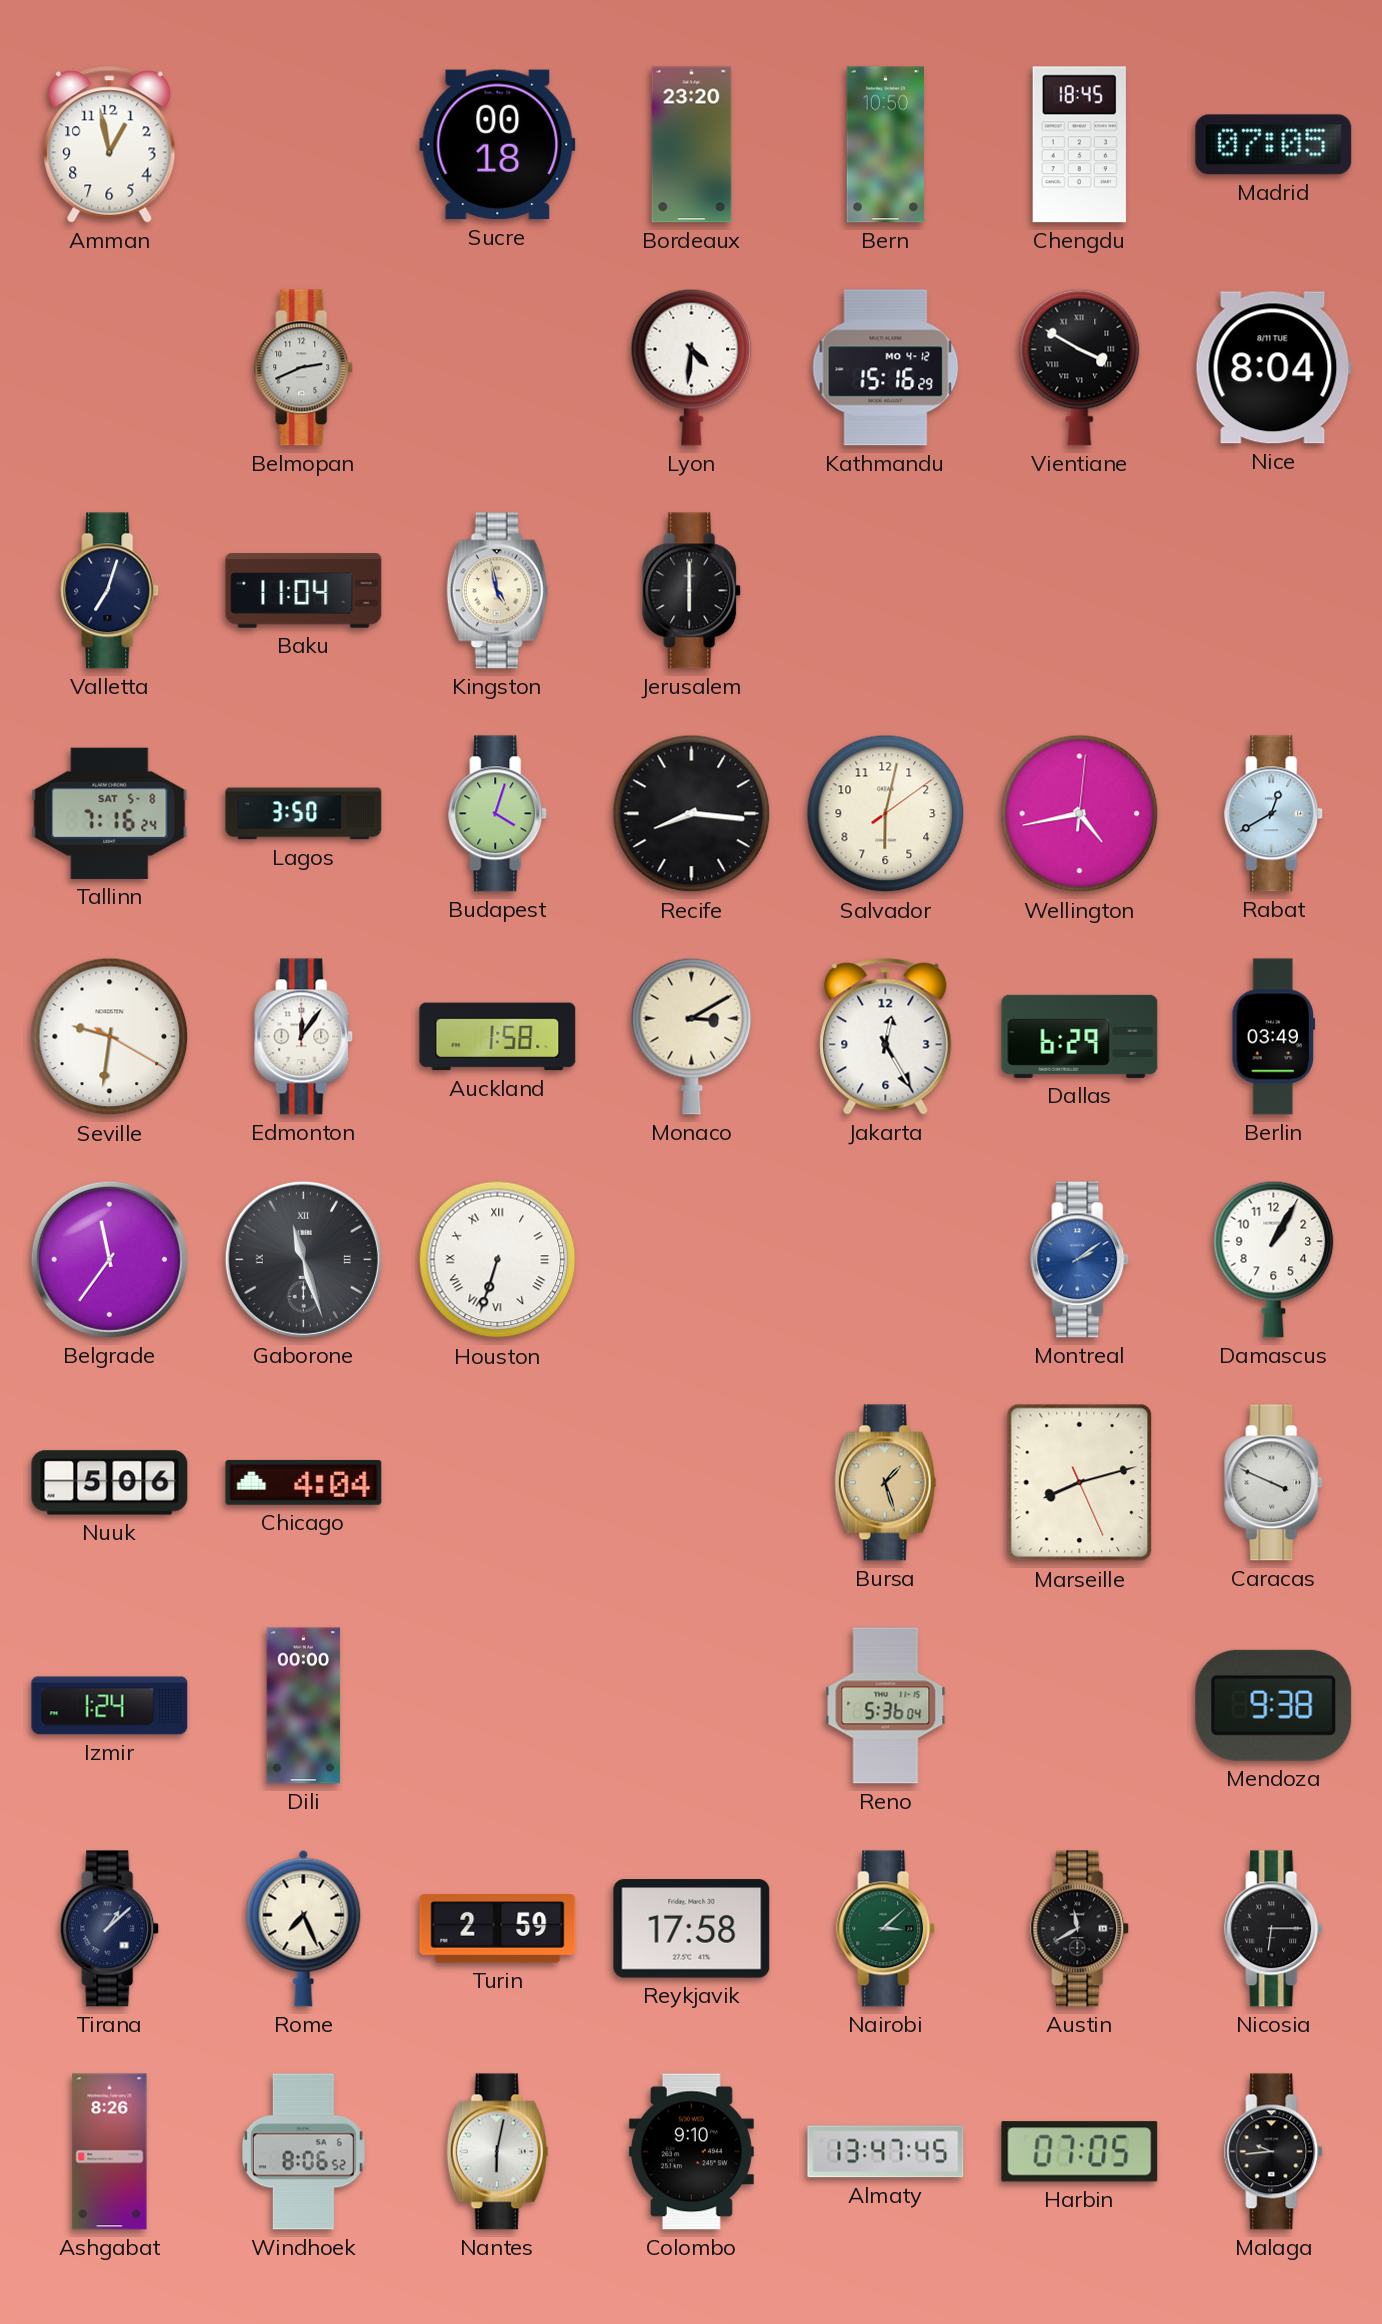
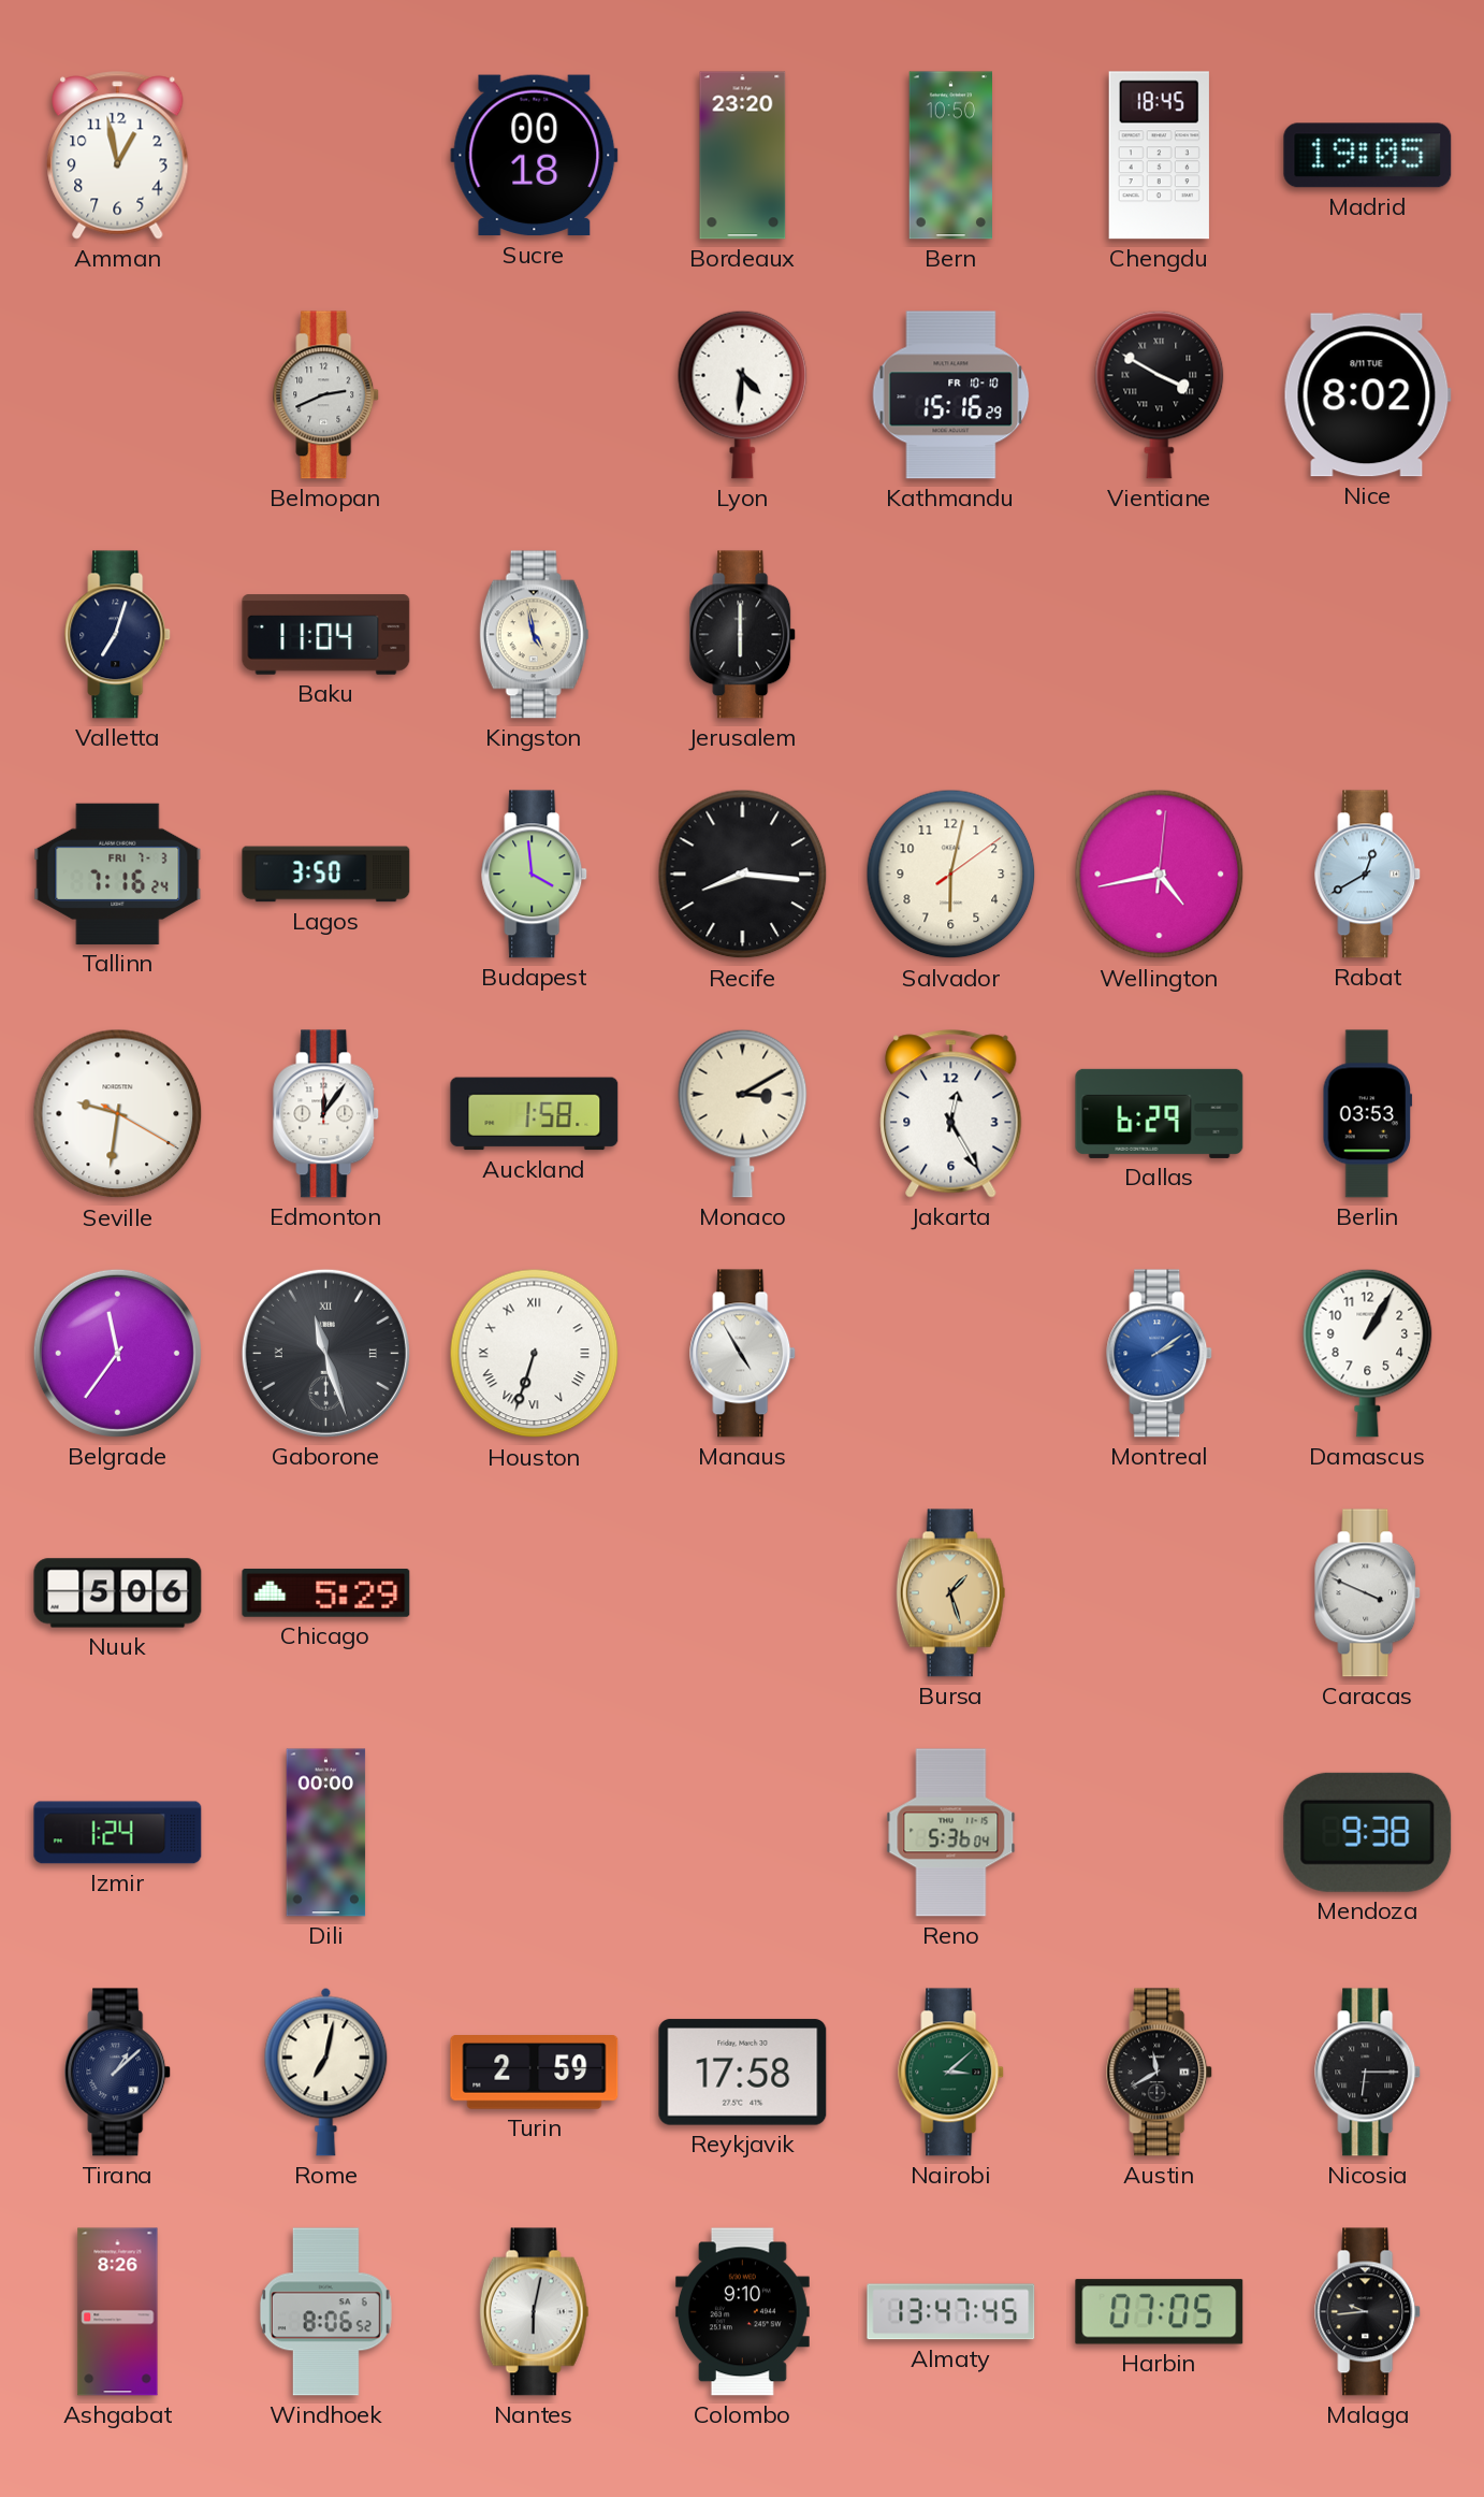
Madrid: 07:05 -> 19:05
Kathmandu date: MO 4-12 -> FR 10-10
Nice: 8:04 -> 8:02
Tallinn date: SAT 5-8 -> FRI 7-3
Budapest: 4:03 -> 3:59
Berlin: 03:49 -> 03:53
Manaus: none -> 4:55
Chicago: 4:04 -> 5:29
Marseille: 8:12 -> none
Rome: 7:26 -> 7:02
